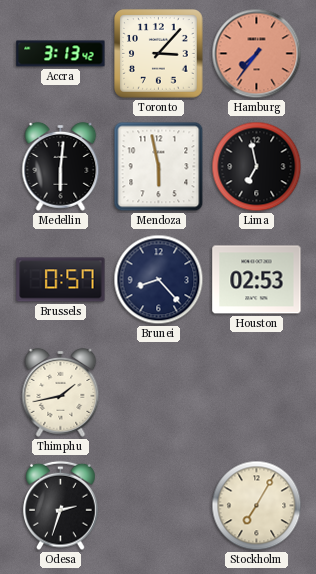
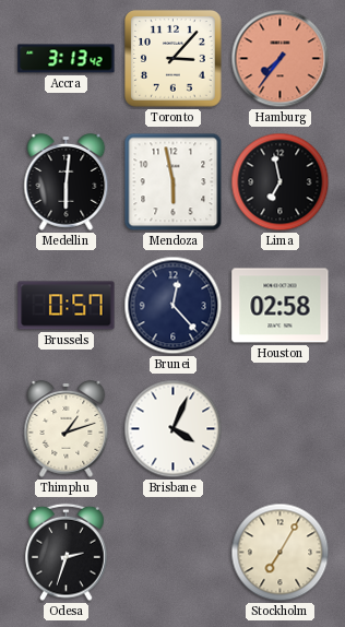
Brunei: 8:23 -> 12:23
Houston: 02:53 -> 02:58
Thimphu: 1:43 -> 1:12
Brisbane: none -> 4:04
